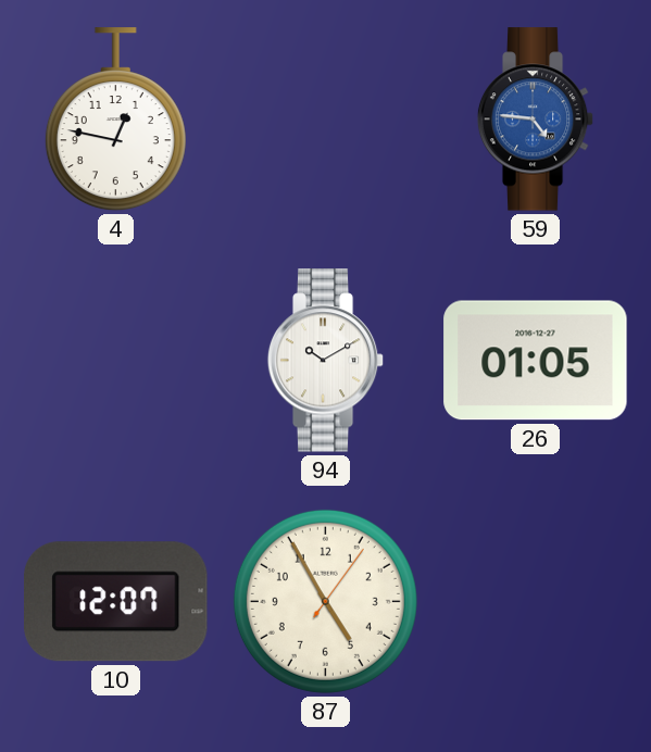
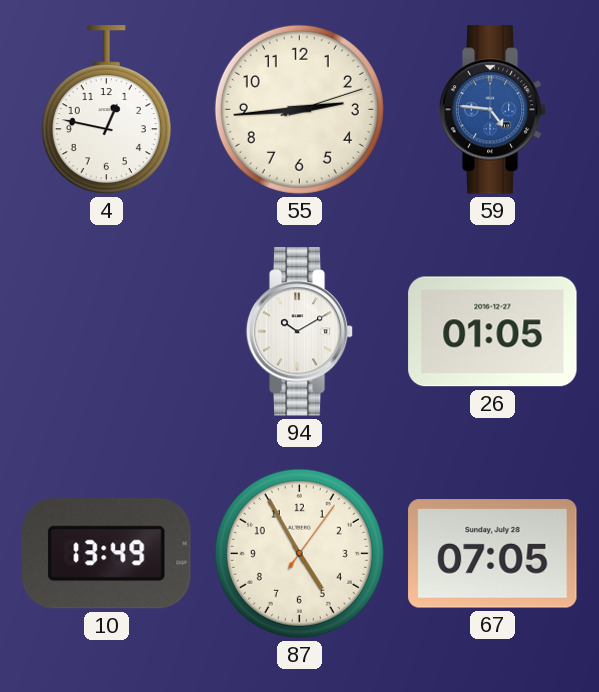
55: none -> 2:44
10: 12:07 -> 13:49
67: none -> 07:05
